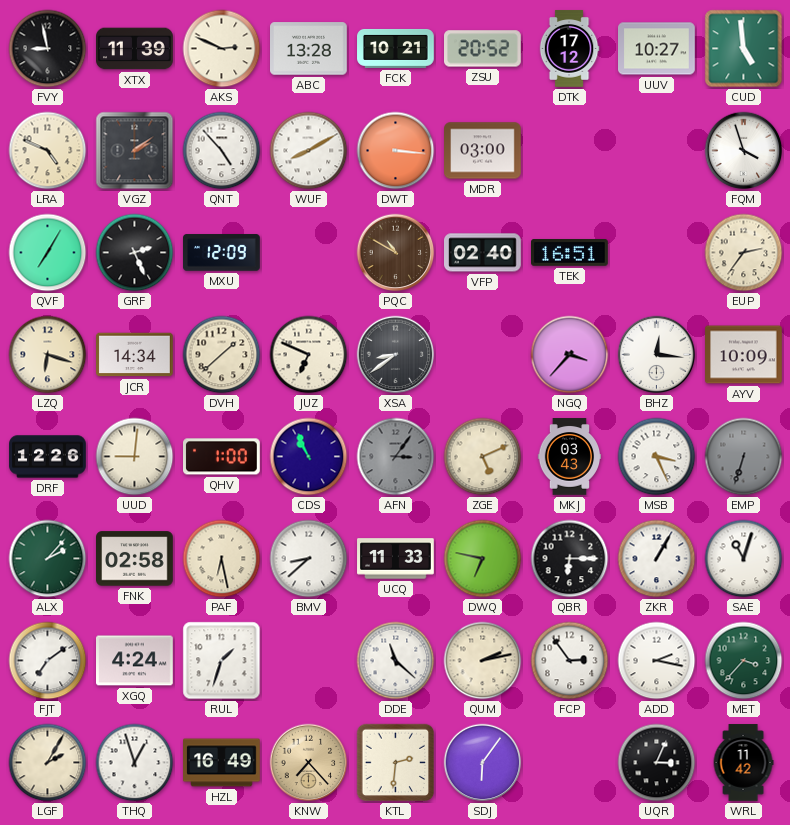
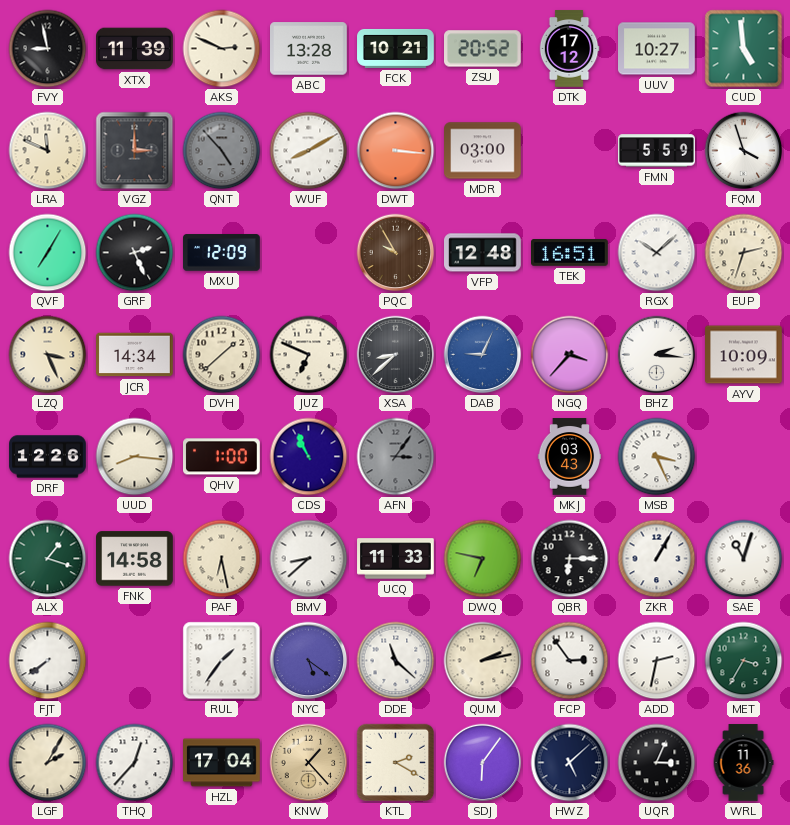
LRA: 4:49 -> 11:49
VGZ: 2:09 -> 3:00
QNT dial: white -> grey
FMN: none -> 5:59
PQC: 10:50 -> 9:55
VFP: 02:40 -> 12:48
RGX: none -> 10:08
EUP: 2:36 -> 2:33
LZQ: 6:18 -> 3:26
XSA: 8:39 -> 8:38
DAB: none -> 9:04
BHZ: 12:16 -> 2:16
UUD: 9:01 -> 8:16
ZGE: 5:11 -> none
EMP: 6:33 -> none
ALX: 2:07 -> 1:18
FNK: 02:58 -> 14:58
FJT: 7:09 -> 7:39
XGQ: 4:24 -> none
RUL: 1:33 -> 1:36
NYC: none -> 5:21
ADD: 2:17 -> 2:32
MET: 3:37 -> 3:35
THQ: 12:57 -> 12:37
HZL: 16:49 -> 17:04
KNW: 7:23 -> 1:23
KTL: 2:31 -> 2:20
HWZ: none -> 5:08
WRL: 11:42 -> 11:36
